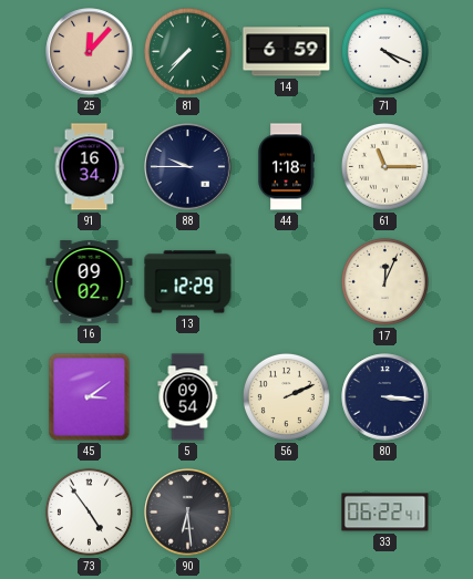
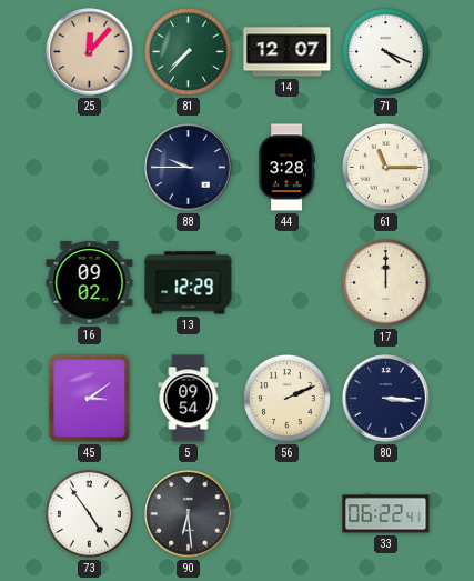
14: 6:59 -> 12:07
91: 16:34 -> none
44: 1:18 -> 3:28
17: 12:04 -> 12:00
